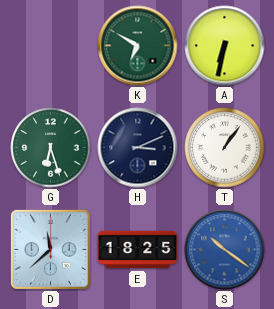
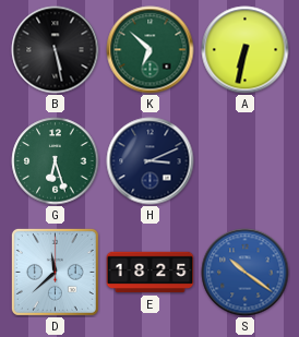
B: none -> 5:28
K: 6:50 -> 6:52
T: 1:06 -> none
